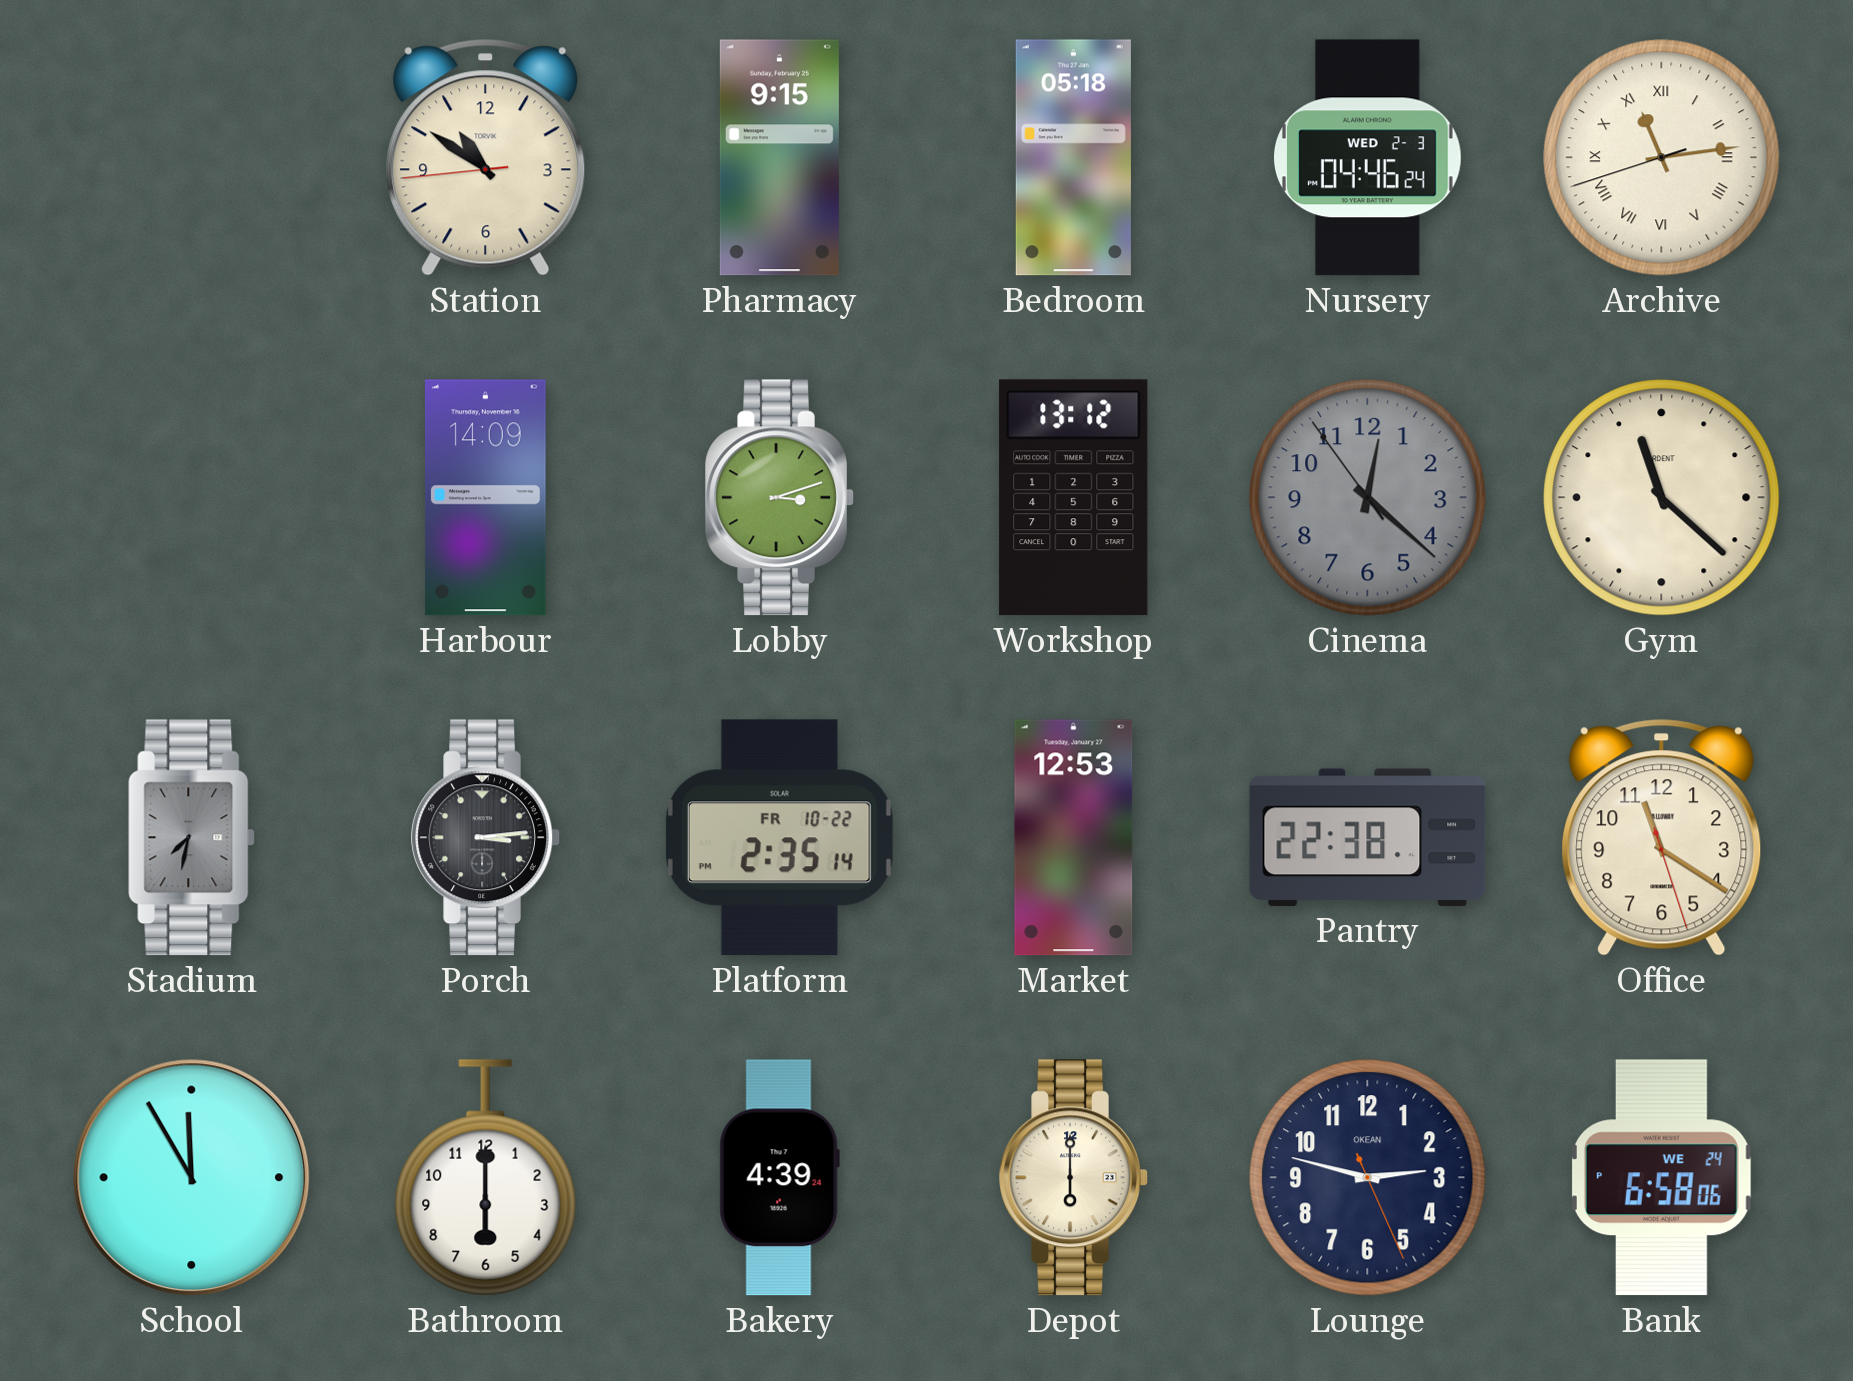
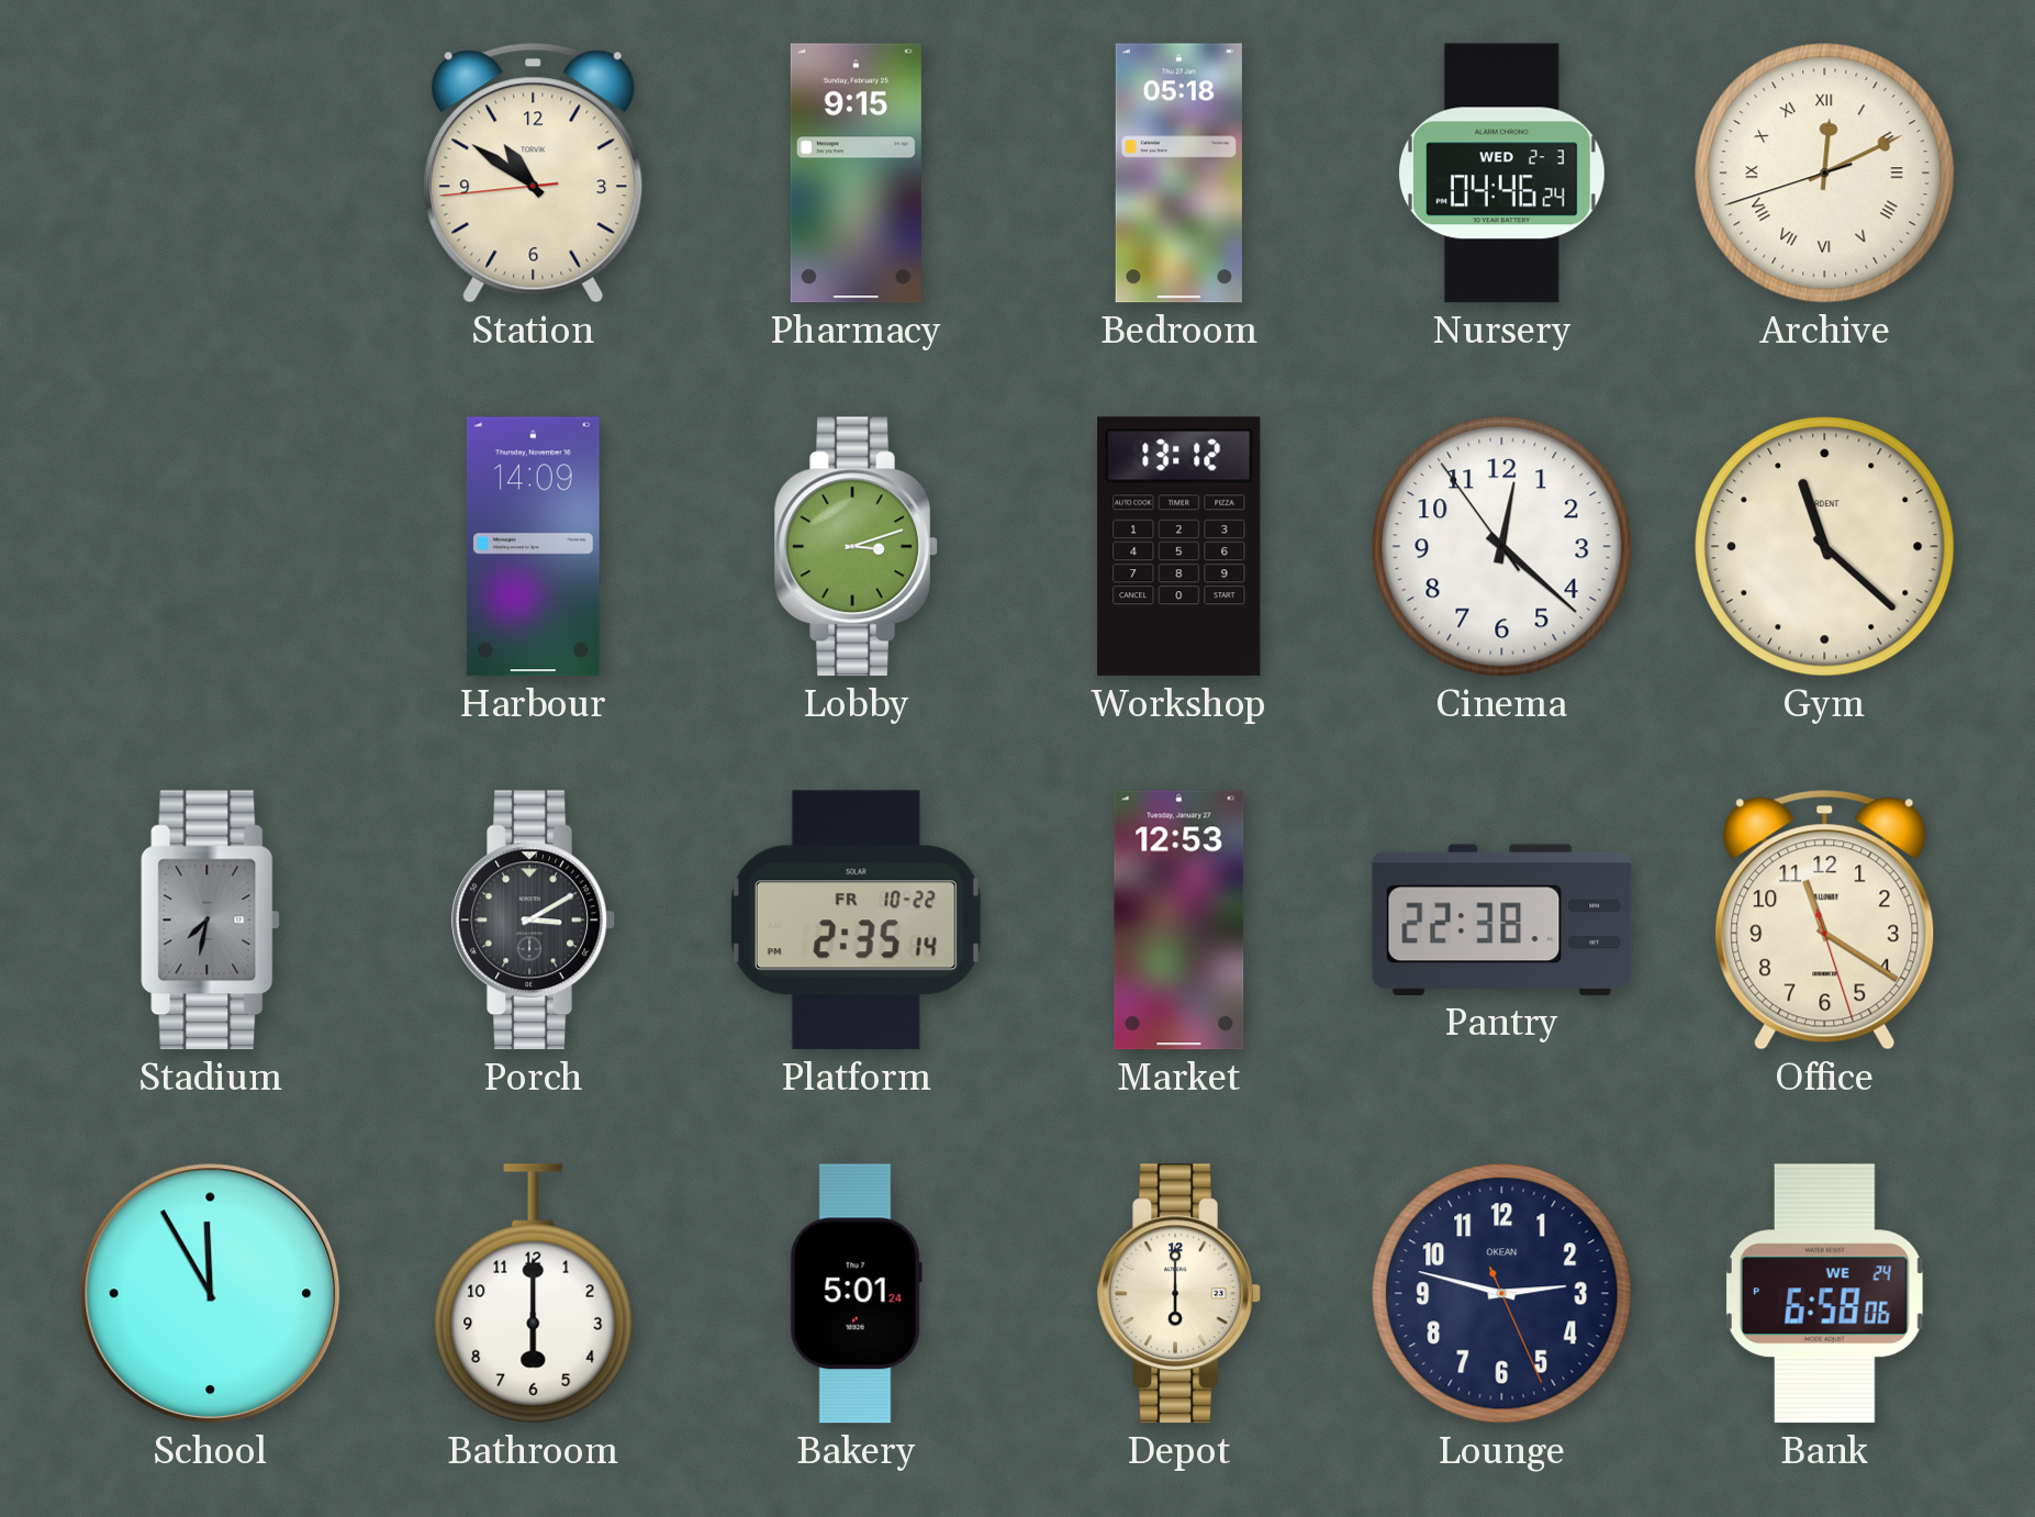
Archive: 11:13 -> 12:10
Cinema dial: grey -> white
Porch: 3:14 -> 3:10
Bakery: 4:39 -> 5:01
